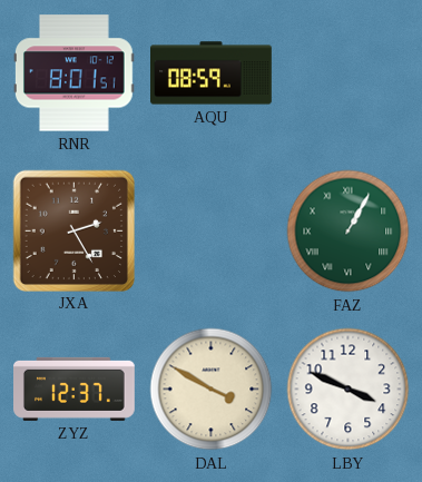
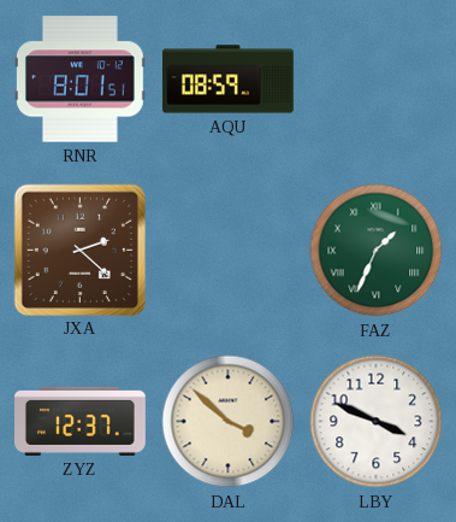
JXA: 2:25 -> 2:22
FAZ: 1:05 -> 1:34
DAL: 3:50 -> 3:52
